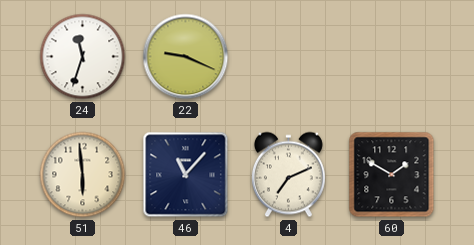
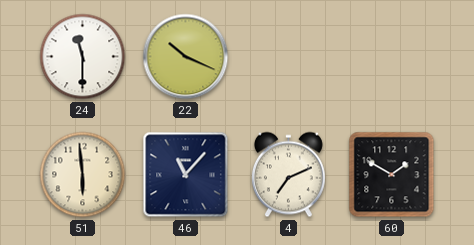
24: 11:33 -> 11:30
22: 9:19 -> 10:19
